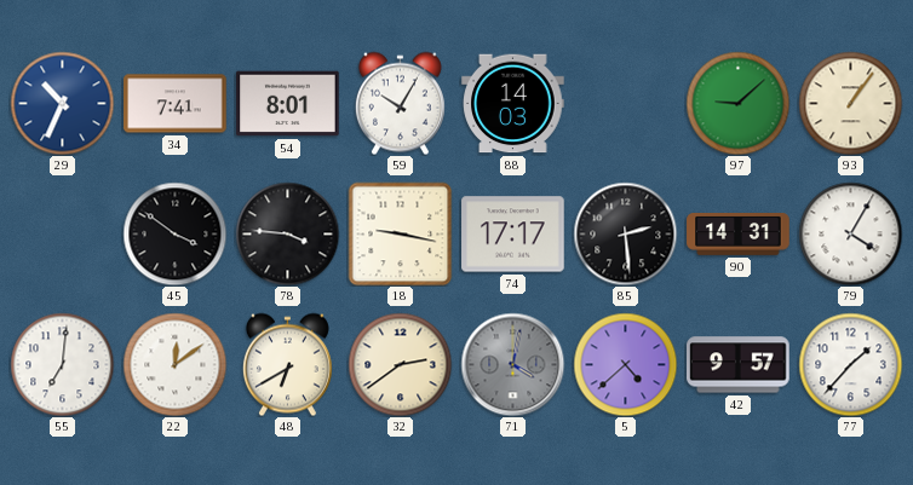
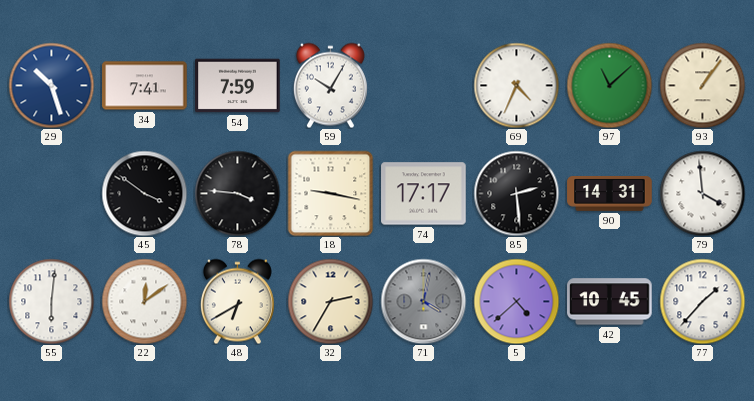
29: 10:34 -> 10:27
54: 8:01 -> 7:59
88: 14:03 -> none
69: none -> 4:34
97: 9:08 -> 11:08
79: 4:05 -> 3:59
55: 7:01 -> 6:01
32: 2:39 -> 2:35
42: 9:57 -> 10:45
